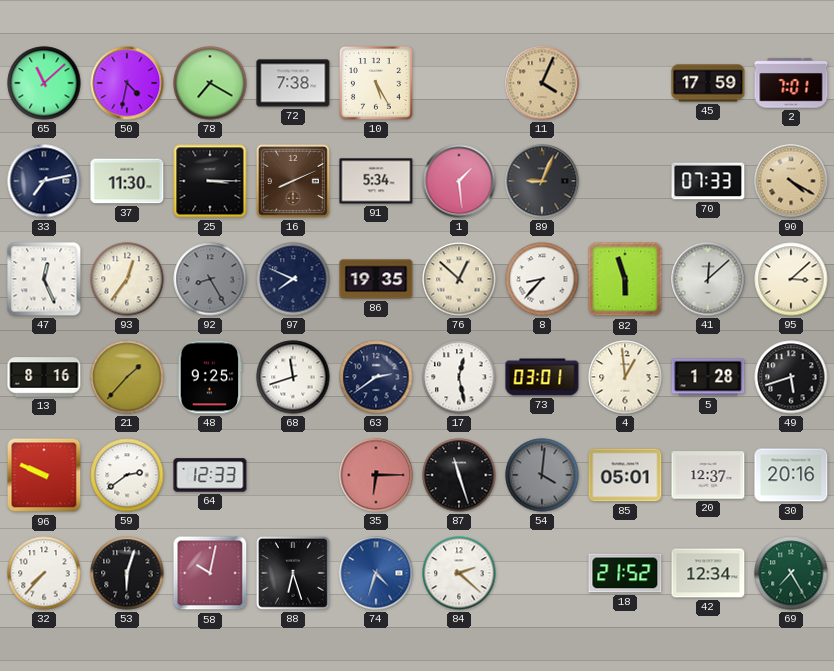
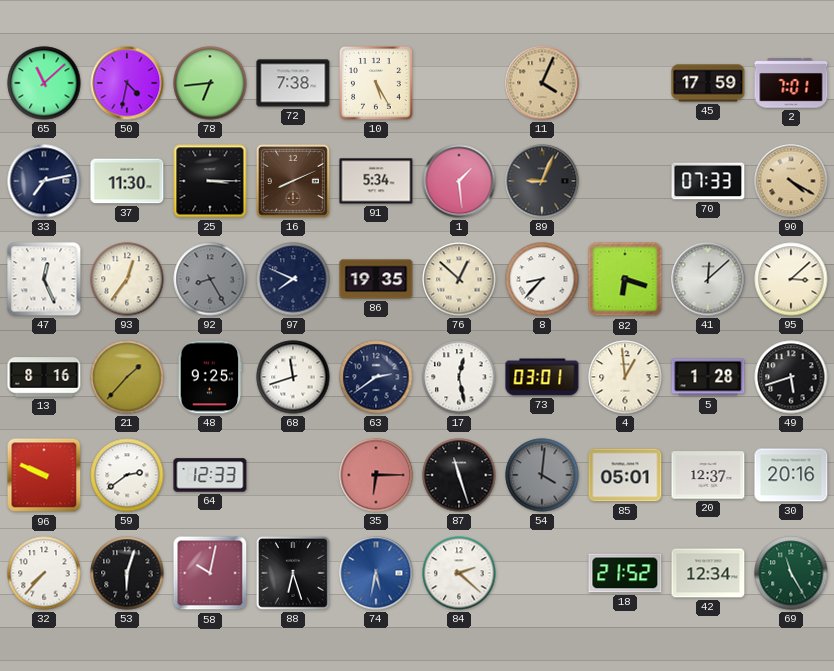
78: 7:20 -> 6:44
82: 5:57 -> 6:18
74: 4:33 -> 5:32
69: 7:25 -> 11:25
